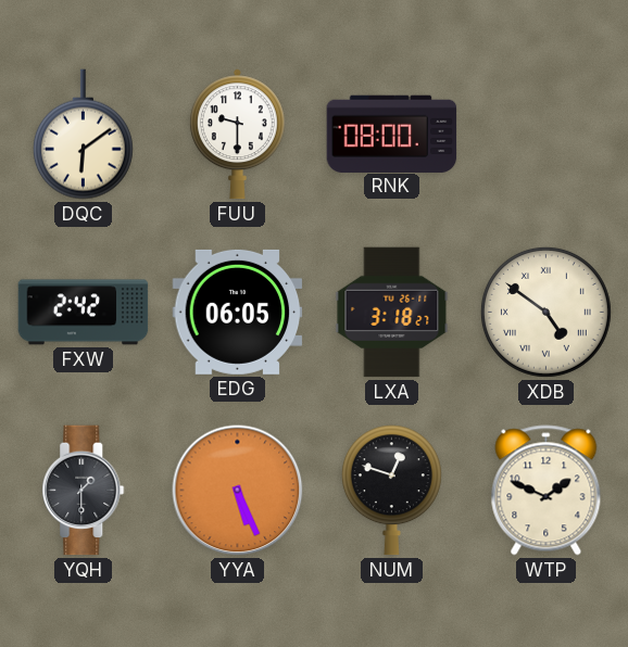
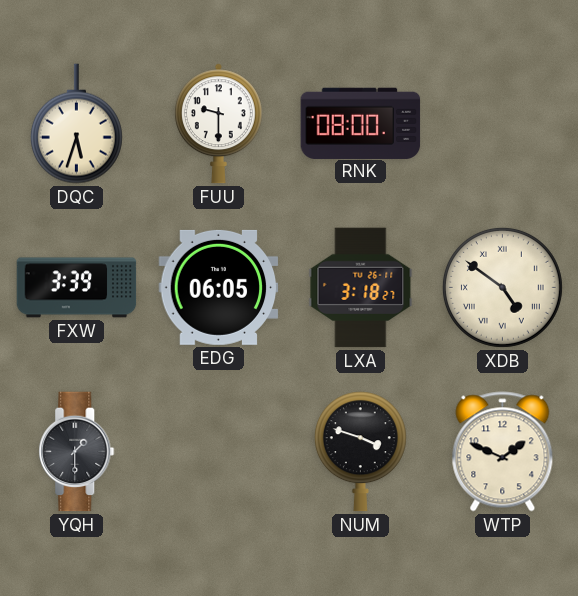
DQC: 6:09 -> 5:33
FXW: 2:42 -> 3:39
YYA: 5:26 -> none
NUM: 12:48 -> 3:48
